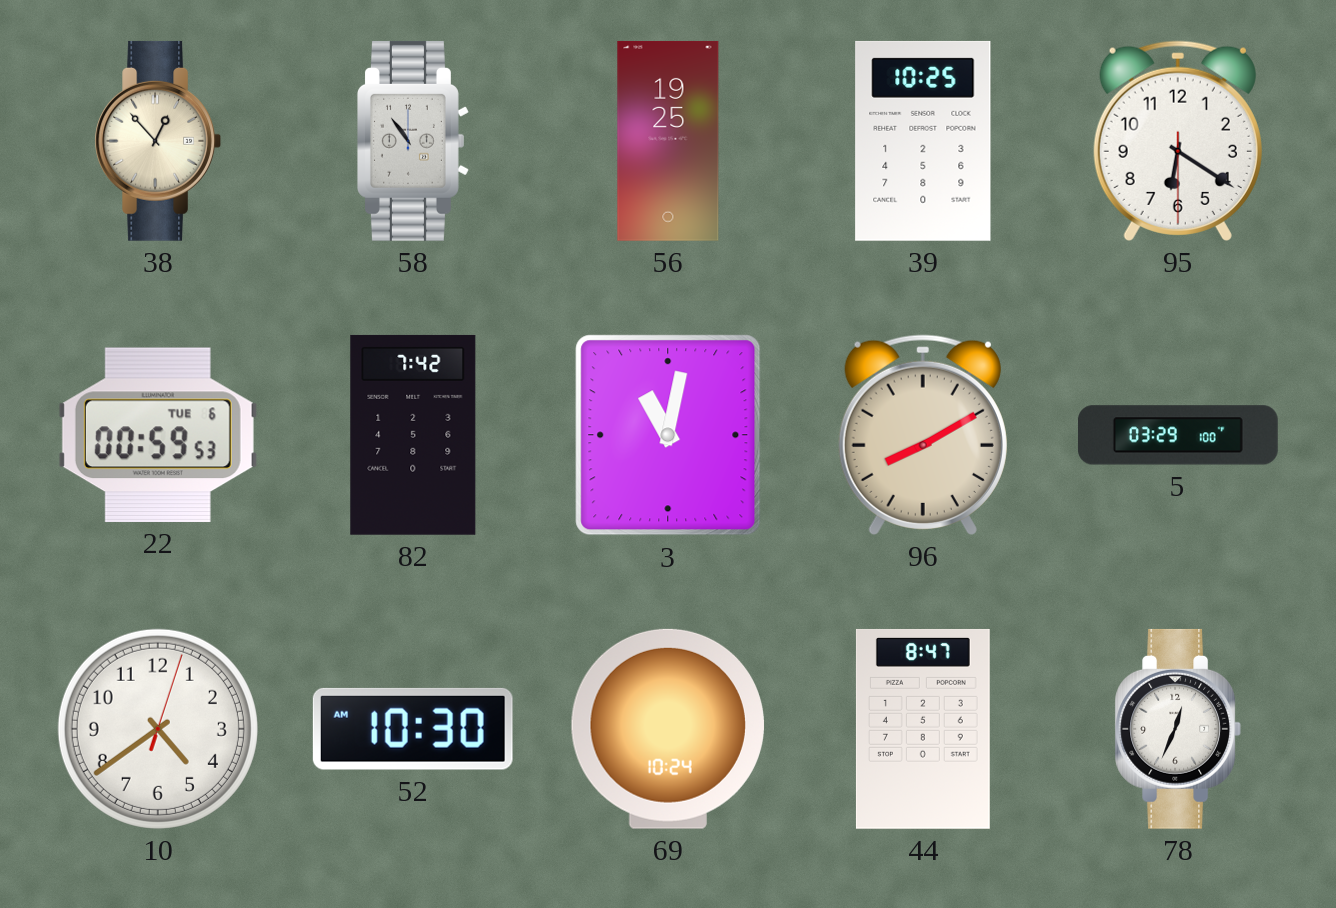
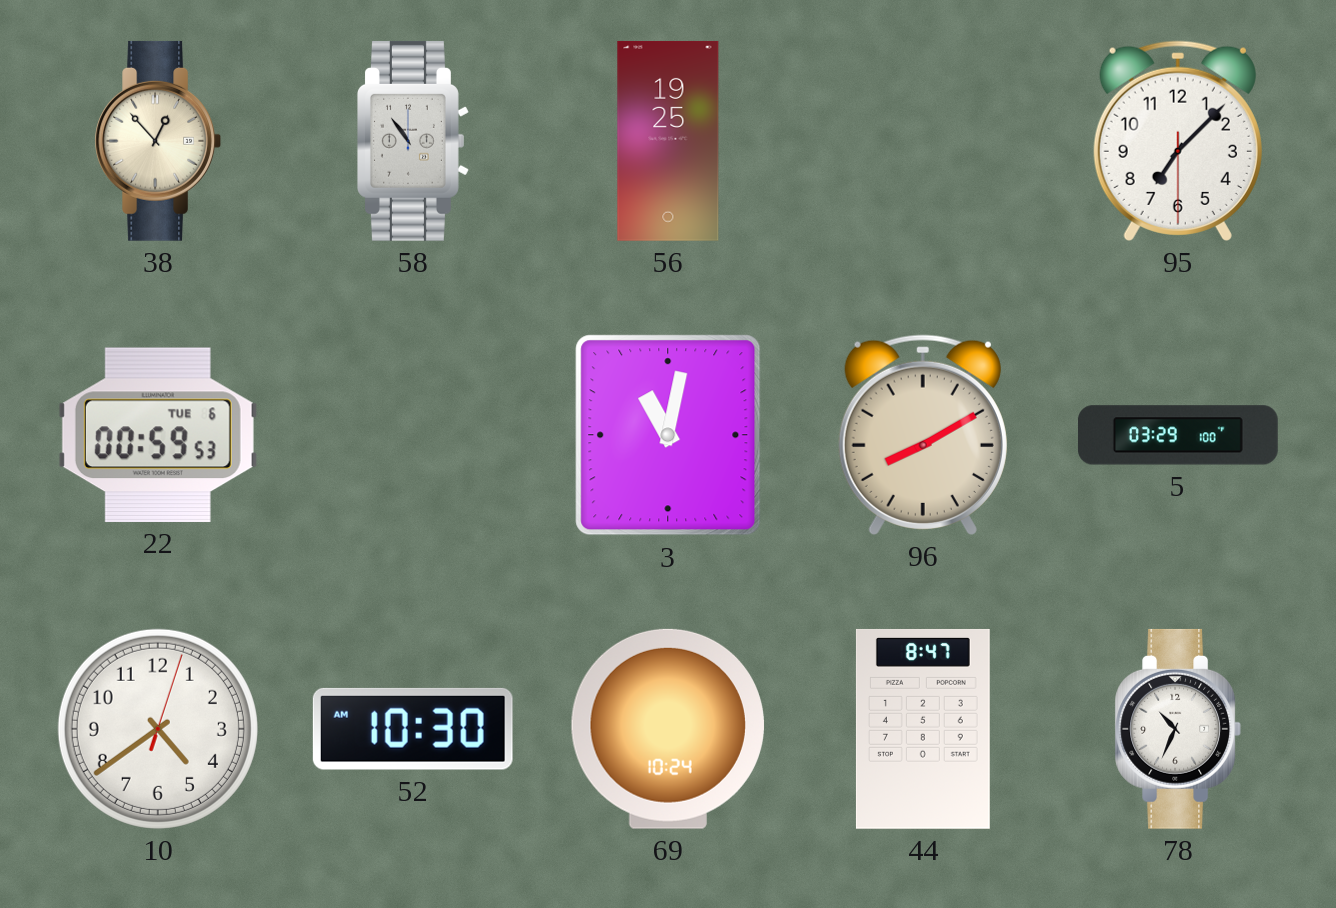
39: 10:25 -> none
95: 6:20 -> 7:07
82: 7:42 -> none
78: 12:34 -> 10:34
